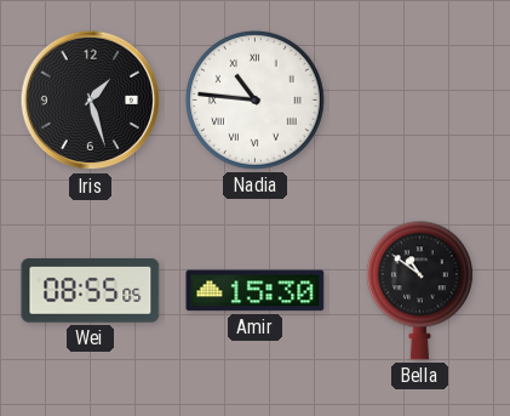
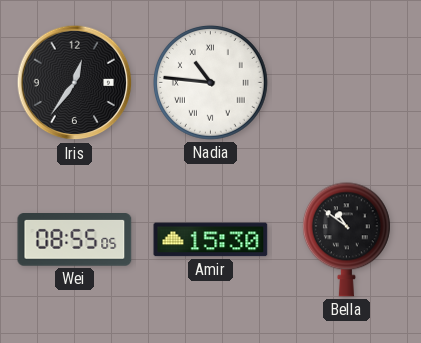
Iris: 1:27 -> 12:36
